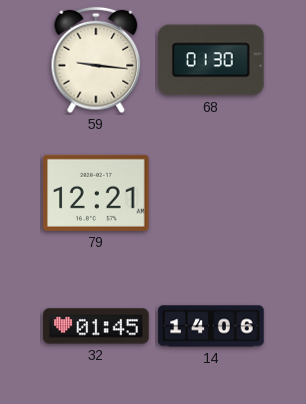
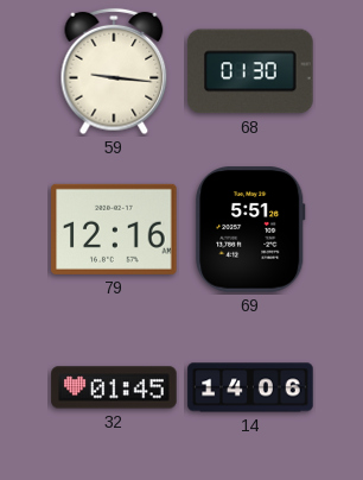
79: 12:21 -> 12:16
69: none -> 5:51
